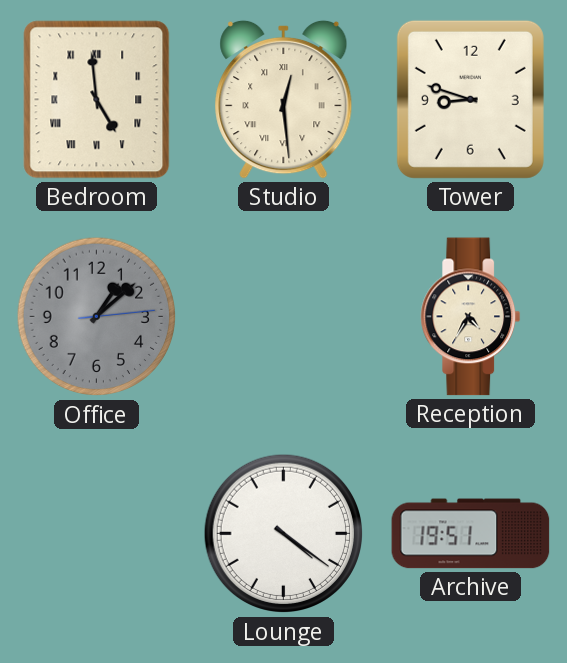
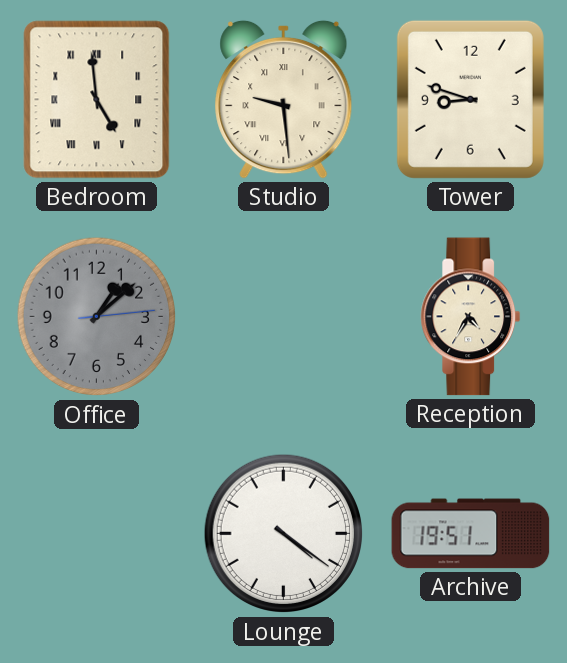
Studio: 12:29 -> 9:29
